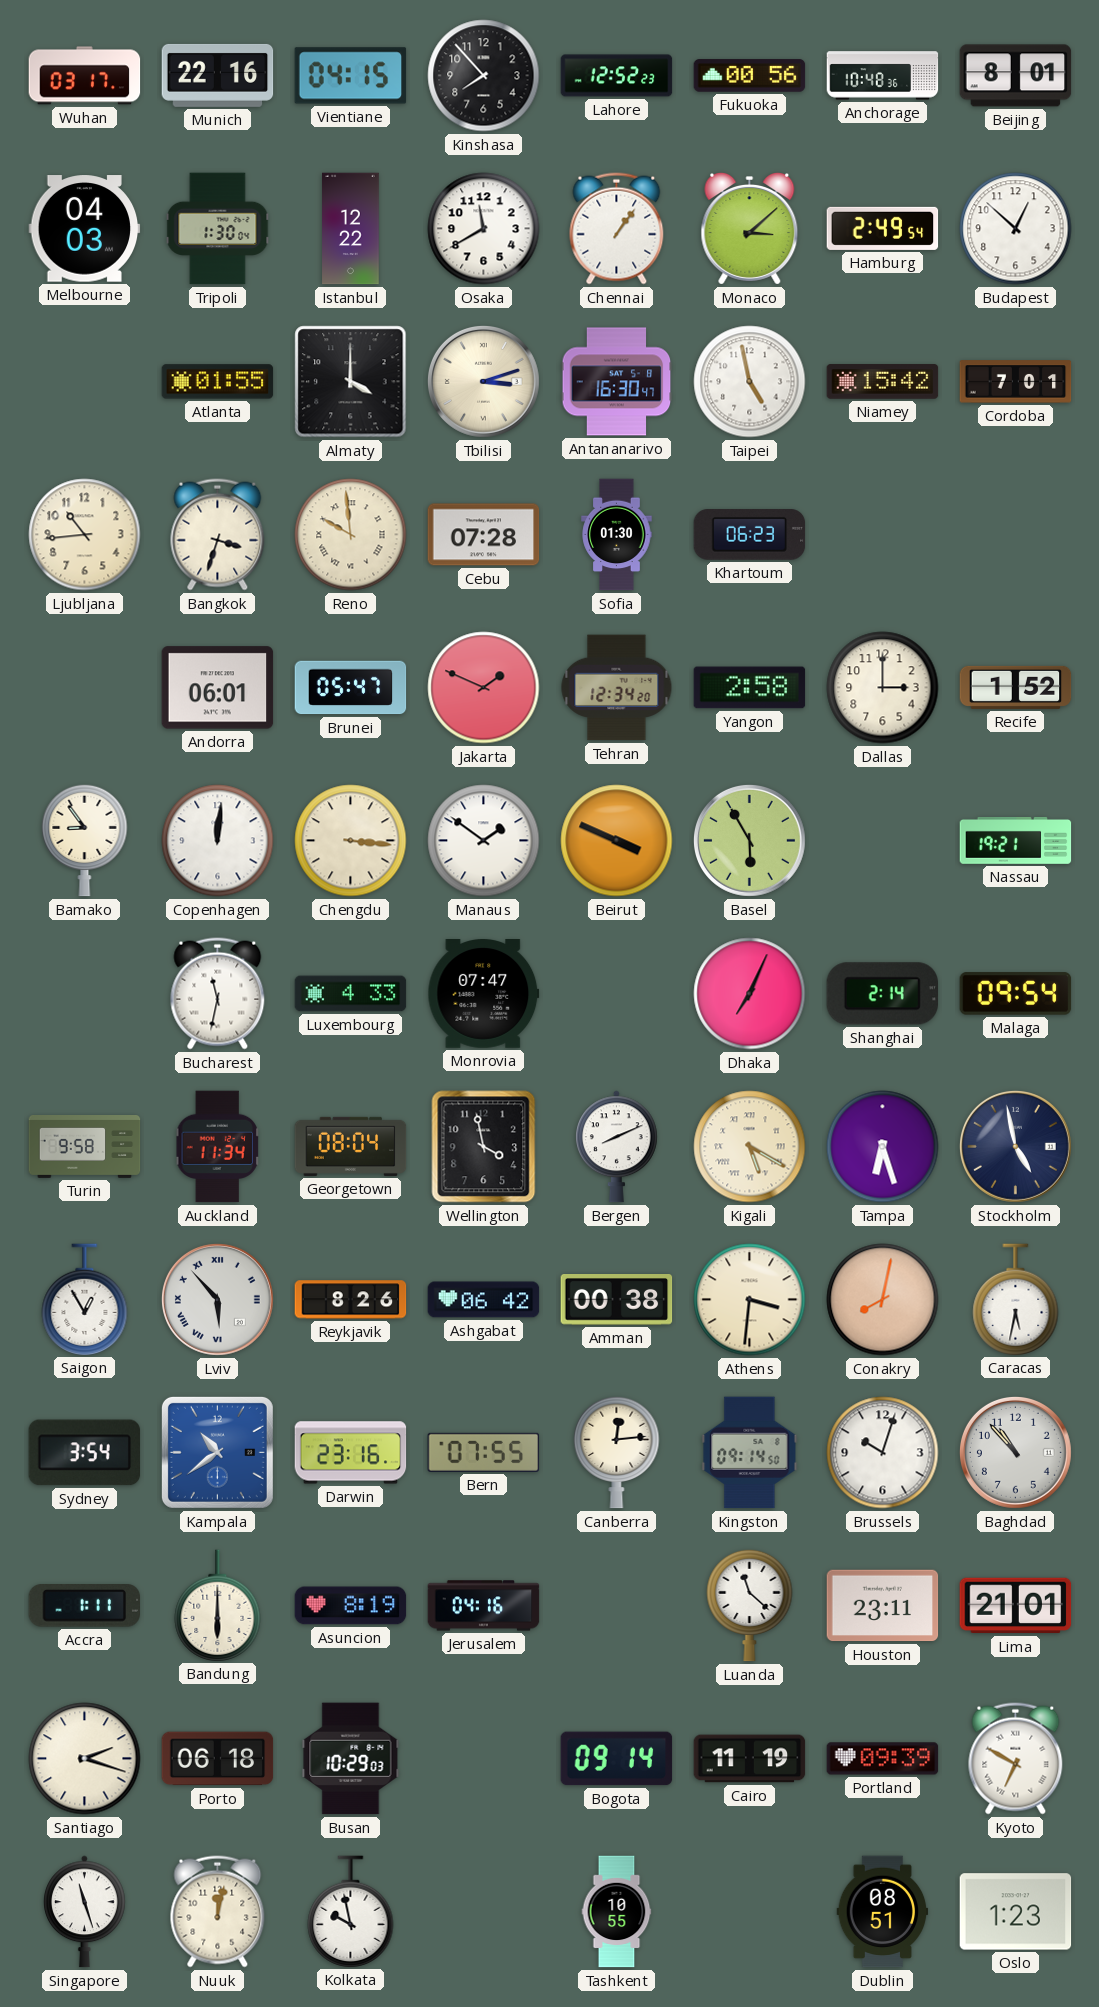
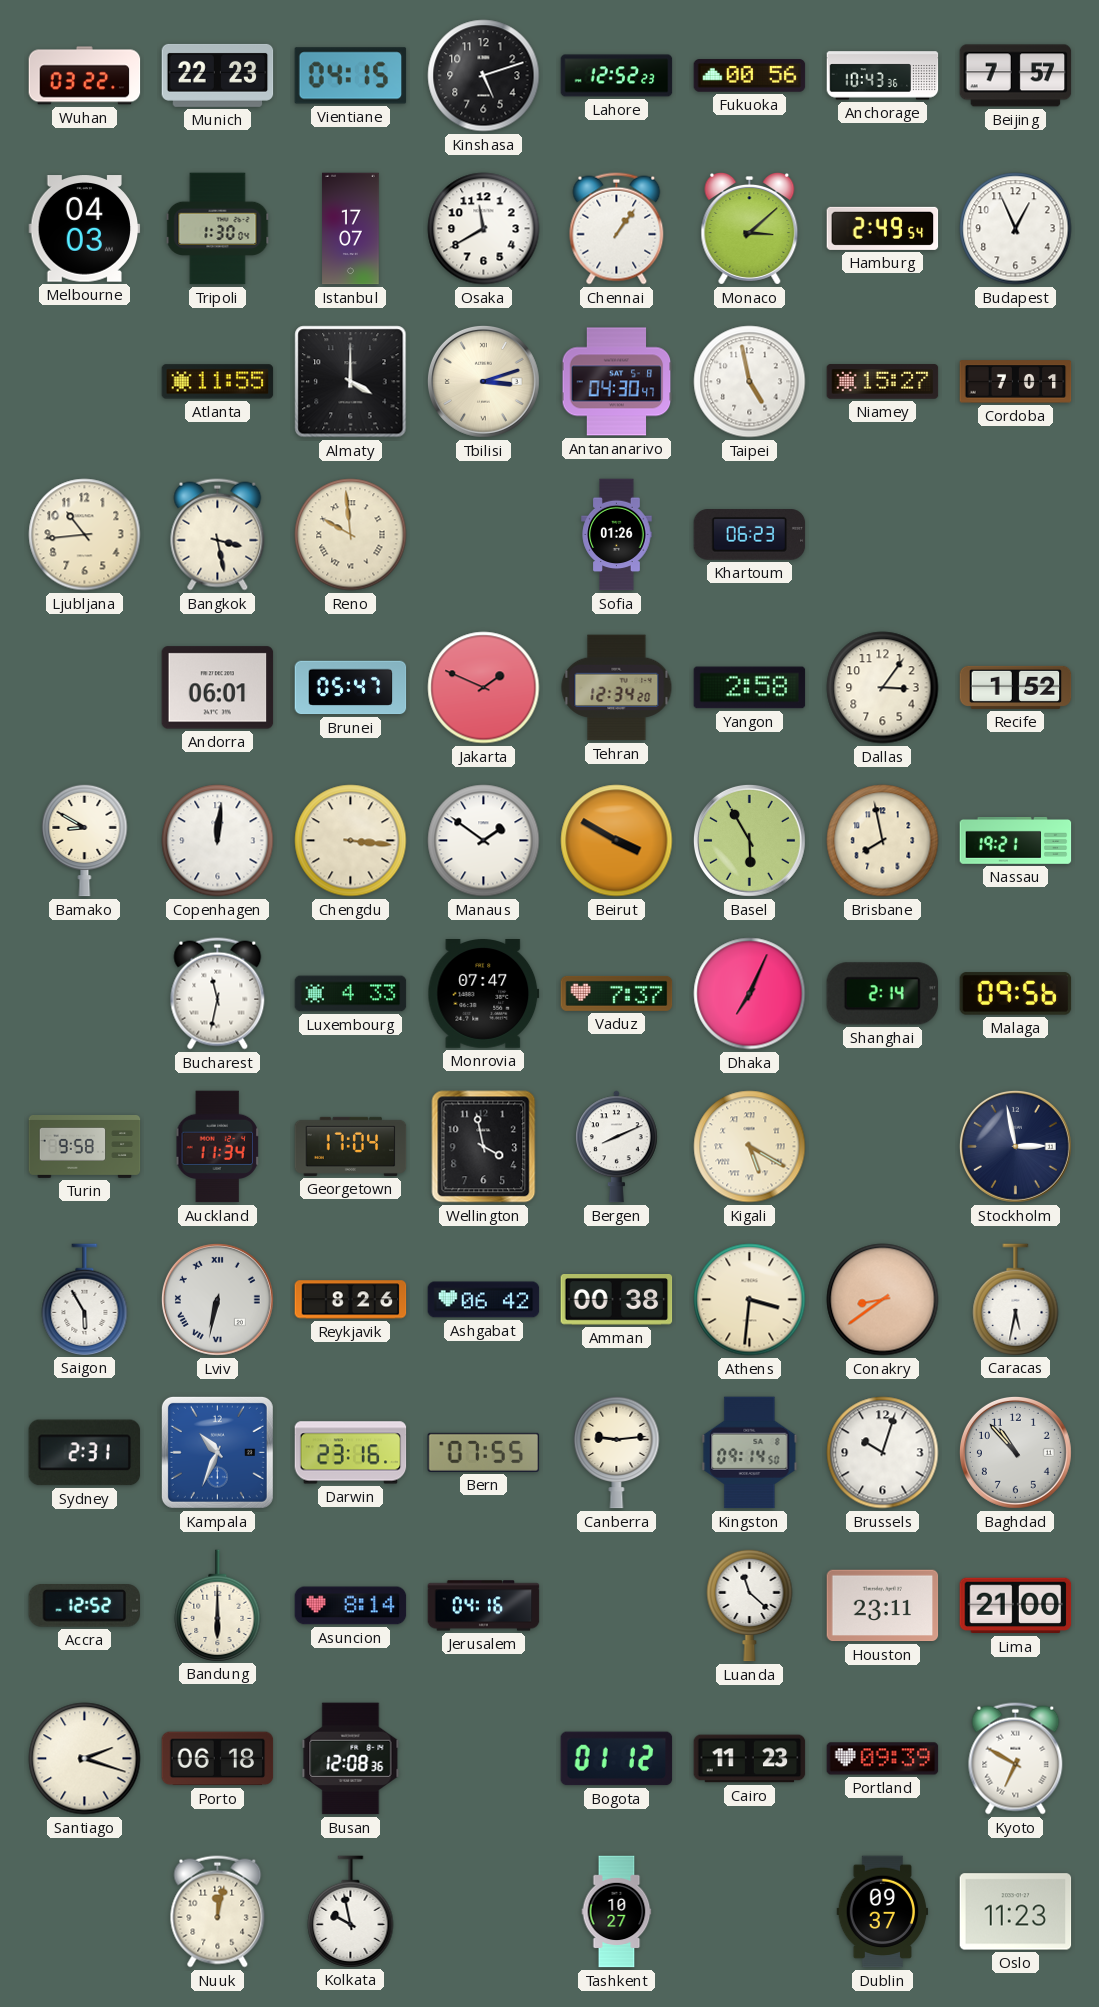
Wuhan: 03:17 -> 03:22
Munich: 22:16 -> 22:23
Kinshasa: 7:53 -> 5:12
Anchorage: 10:48 -> 10:43
Beijing: 8:01 -> 7:57
Istanbul: 12:22 -> 17:07
Budapest: 12:52 -> 12:56
Atlanta: 01:55 -> 11:55
Antananarivo: 16:30 -> 04:30
Niamey: 15:42 -> 15:27
Bangkok: 3:33 -> 3:28
Cebu: 07:28 -> none
Sofia: 01:30 -> 01:26
Dallas: 3:00 -> 3:06
Bamako: 8:54 -> 8:50
Beirut: 3:49 -> 3:50
Brisbane: none -> 7:58
Vaduz: none -> 7:37
Malaga: 09:54 -> 09:56
Georgetown: 08:04 -> 17:04
Tampa: 6:27 -> none
Stockholm: 4:58 -> 2:58
Saigon: 12:55 -> 5:55
Lviv: 5:53 -> 6:32
Conakry: 8:02 -> 8:39
Sydney: 3:54 -> 2:31
Kampala: 10:39 -> 10:34
Canberra: 12:14 -> 9:14
Accra: 1:11 -> 12:52
Asuncion: 8:19 -> 8:14
Lima: 21:01 -> 21:00
Busan: 10:29 -> 12:08
Bogota: 09:14 -> 01:12
Cairo: 11:19 -> 11:23
Singapore: 11:27 -> none
Tashkent: 10:55 -> 10:27
Dublin: 08:51 -> 09:37
Oslo: 1:23 -> 11:23
